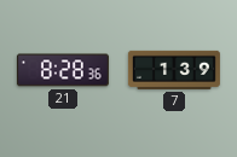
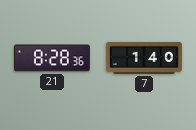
7: 1:39 -> 1:40
